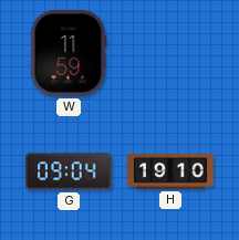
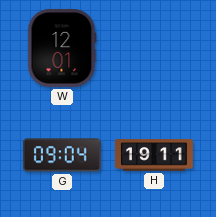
W: 11:59 -> 12:01
H: 19:10 -> 19:11
